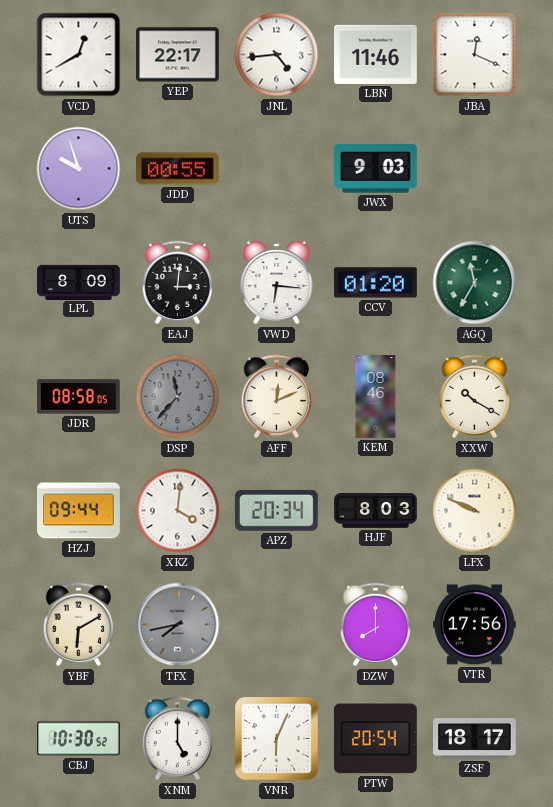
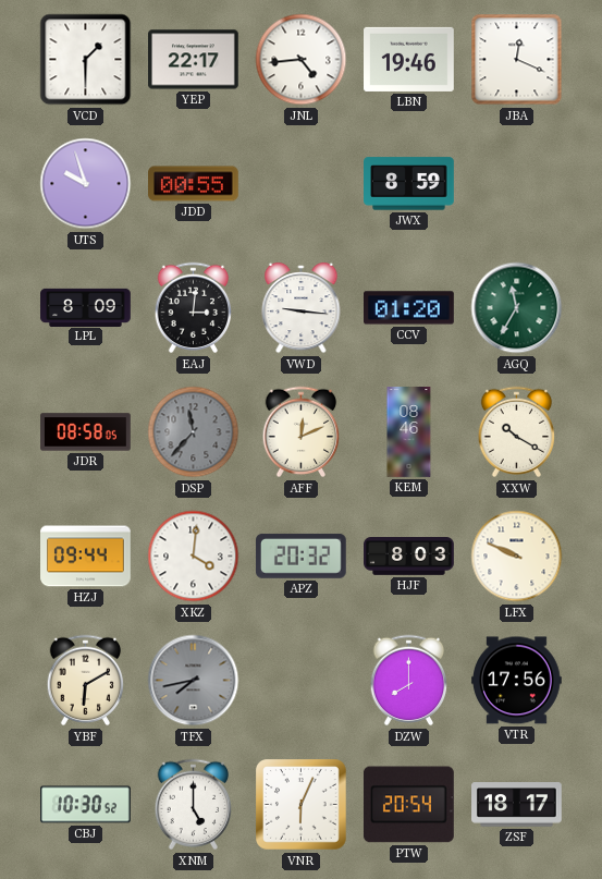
VCD: 12:40 -> 1:30
LBN: 11:46 -> 19:46
JWX: 9:03 -> 8:59
VWD: 6:16 -> 9:16
APZ: 20:34 -> 20:32
